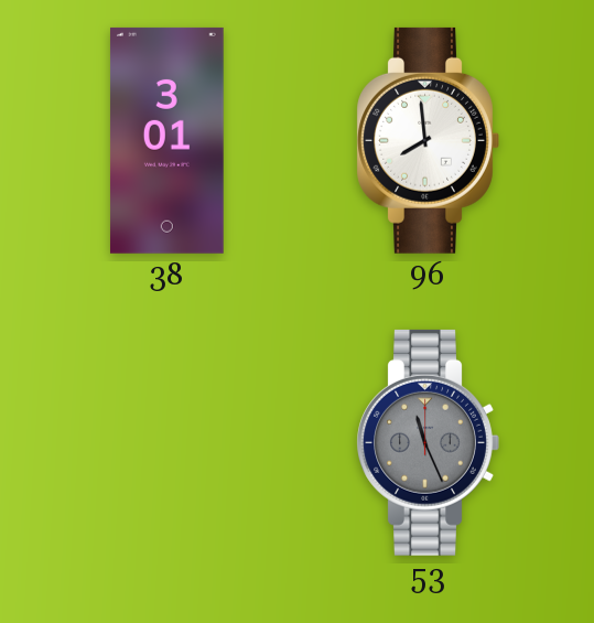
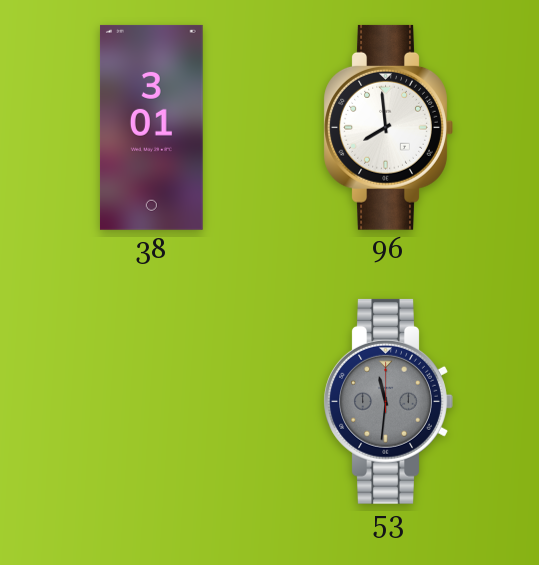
53: 11:26 -> 11:31
